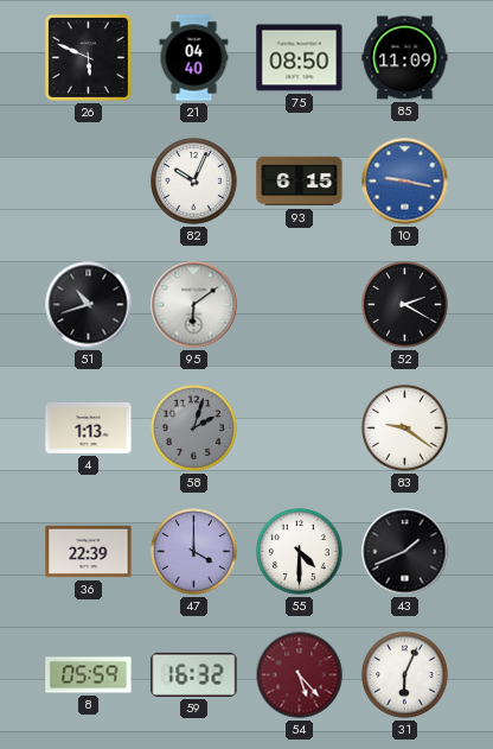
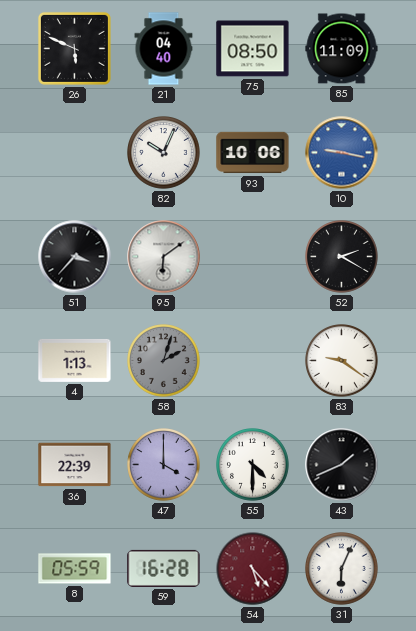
93: 6:15 -> 10:06
51: 10:42 -> 3:37
59: 16:32 -> 16:28
